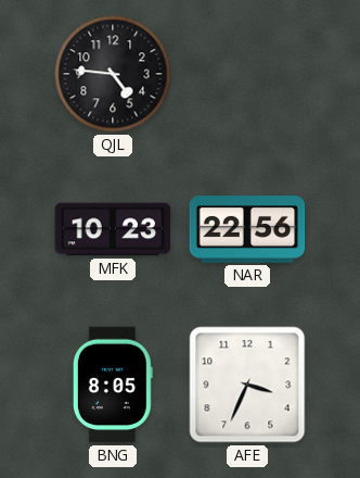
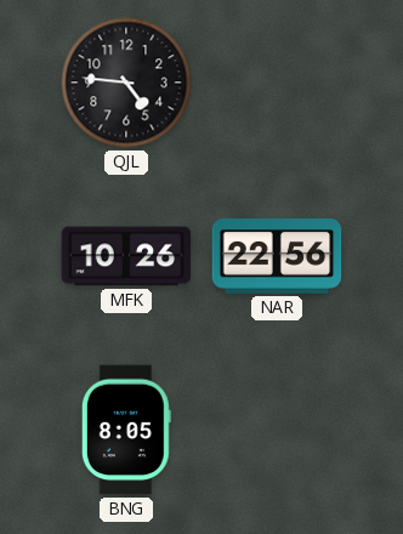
MFK: 10:23 -> 10:26
AFE: 3:34 -> none
